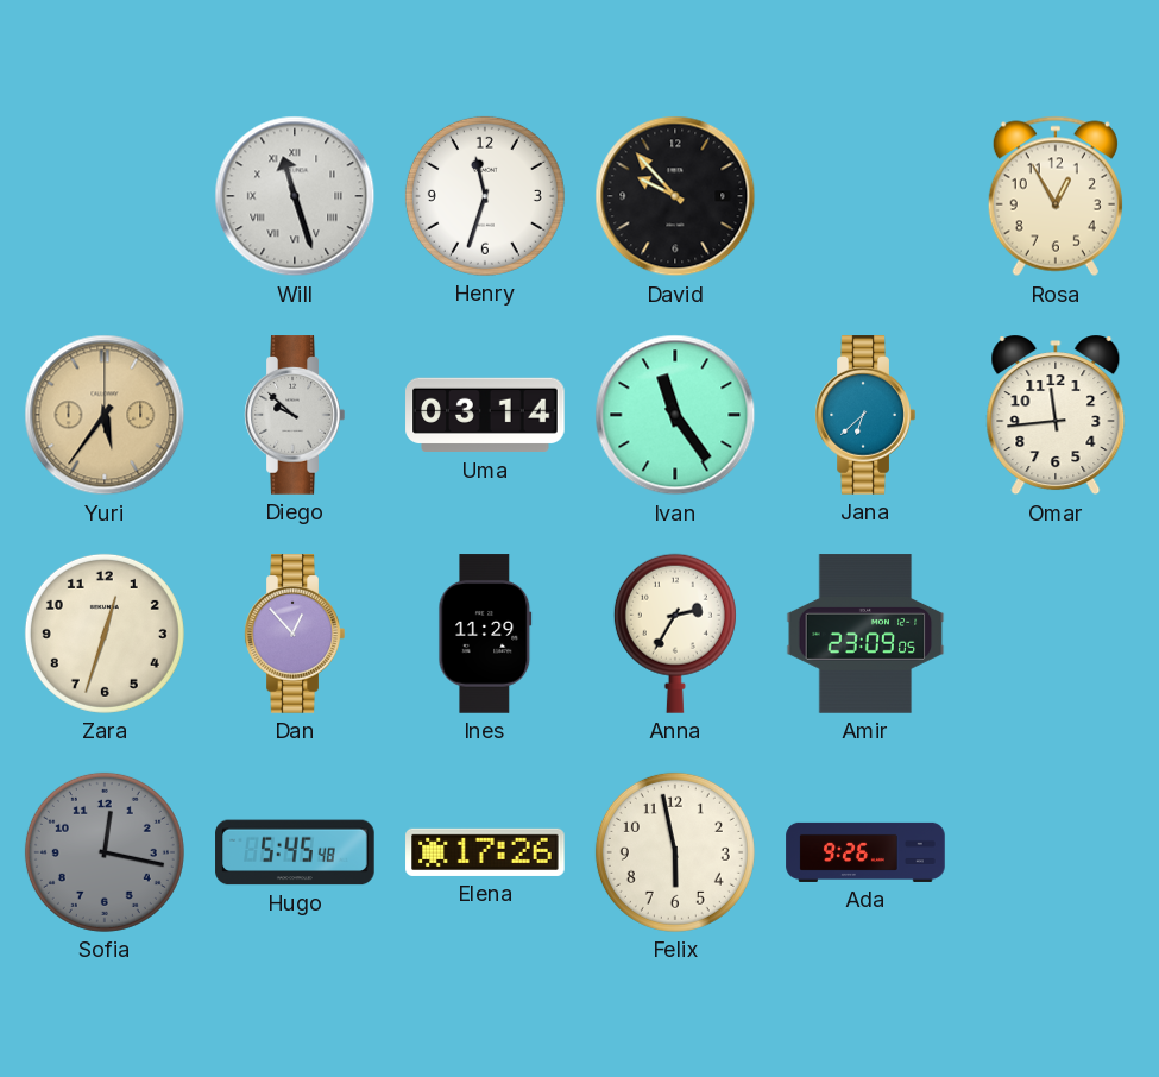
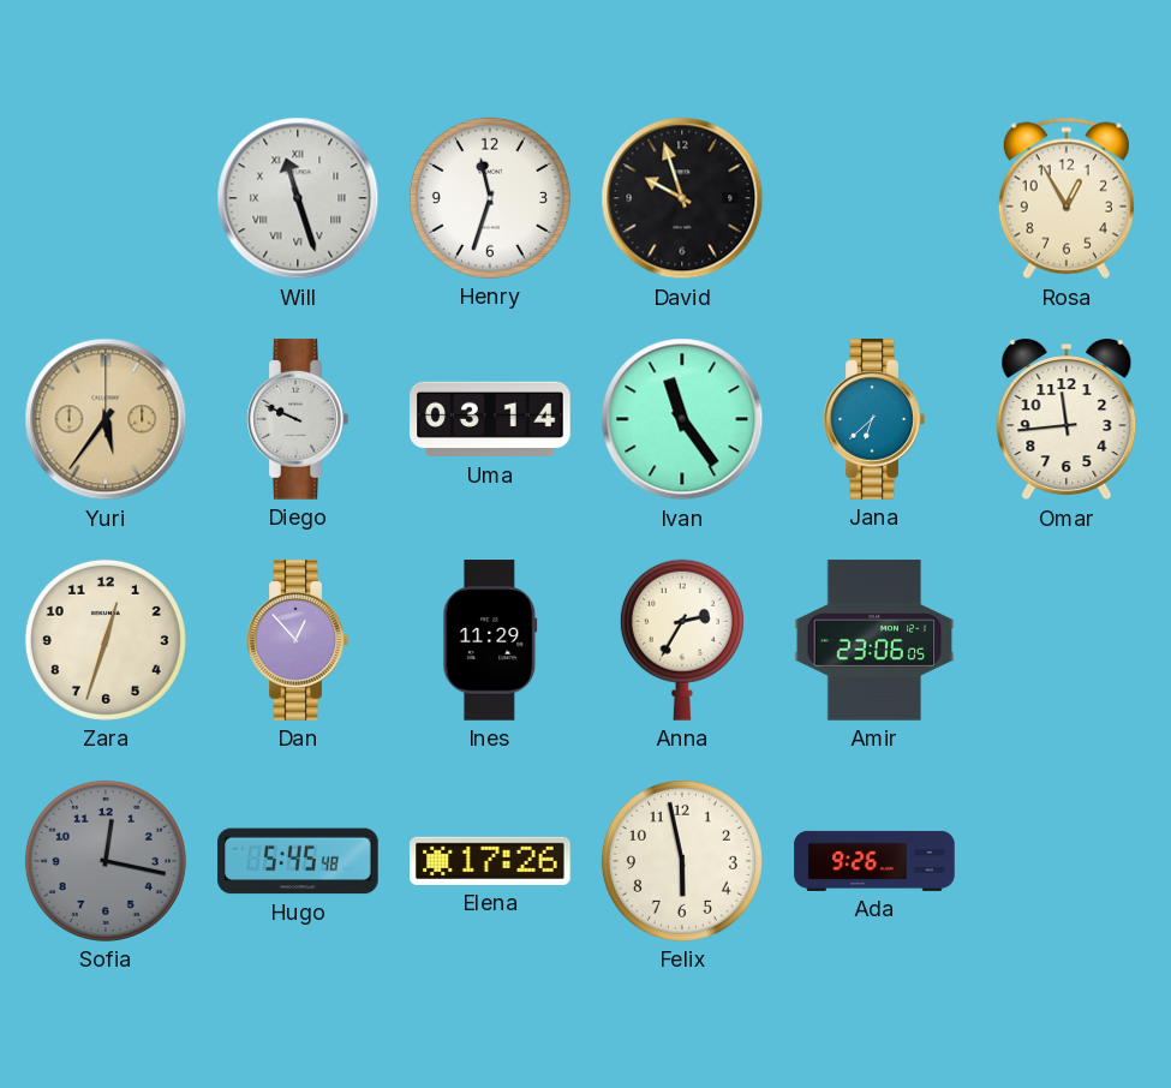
David: 9:53 -> 9:57
Diego: 9:52 -> 9:49
Amir: 23:09 -> 23:06
